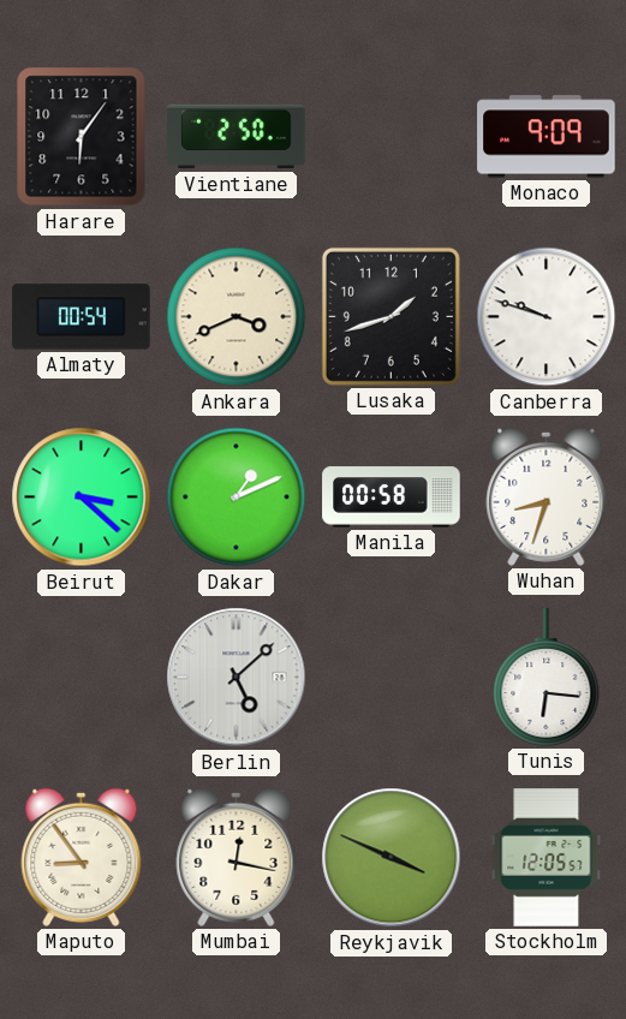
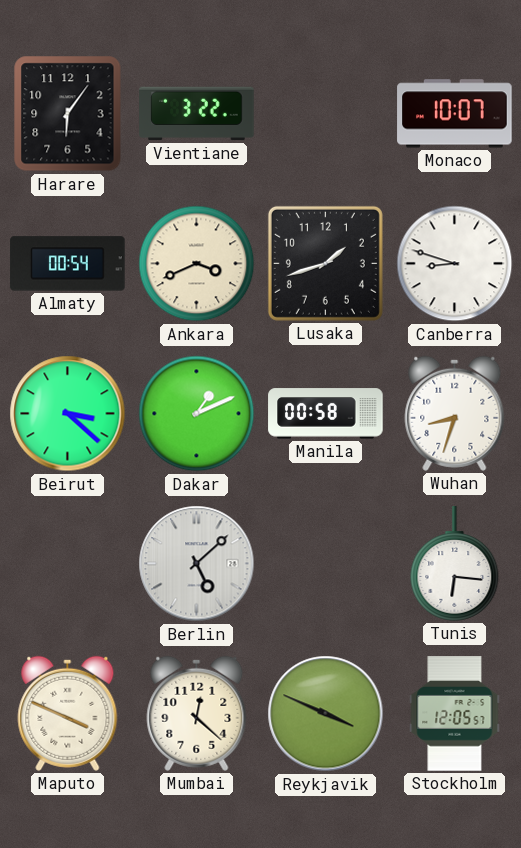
Vientiane: 2:50 -> 3:22
Monaco: 9:09 -> 10:07
Canberra: 9:48 -> 8:48
Maputo: 8:54 -> 3:49
Mumbai: 12:17 -> 12:22
